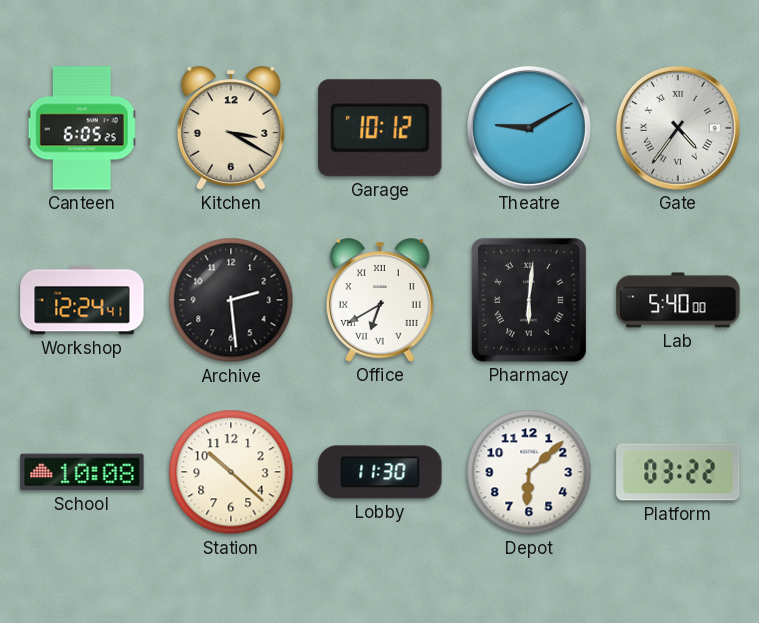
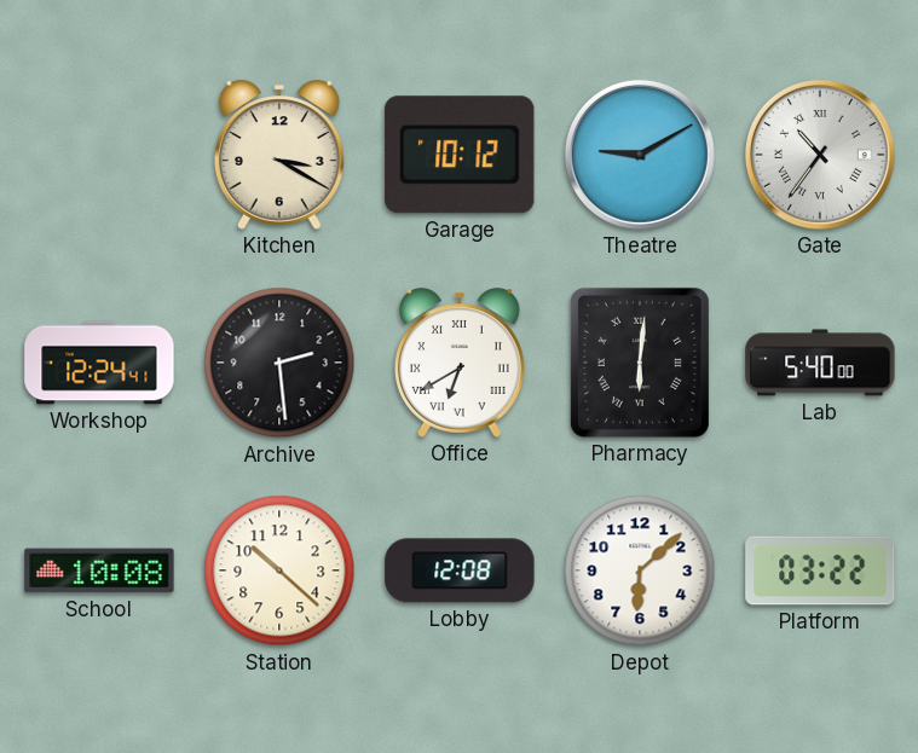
Canteen: 6:05 -> none
Gate: 4:36 -> 10:36
Lobby: 11:30 -> 12:08
